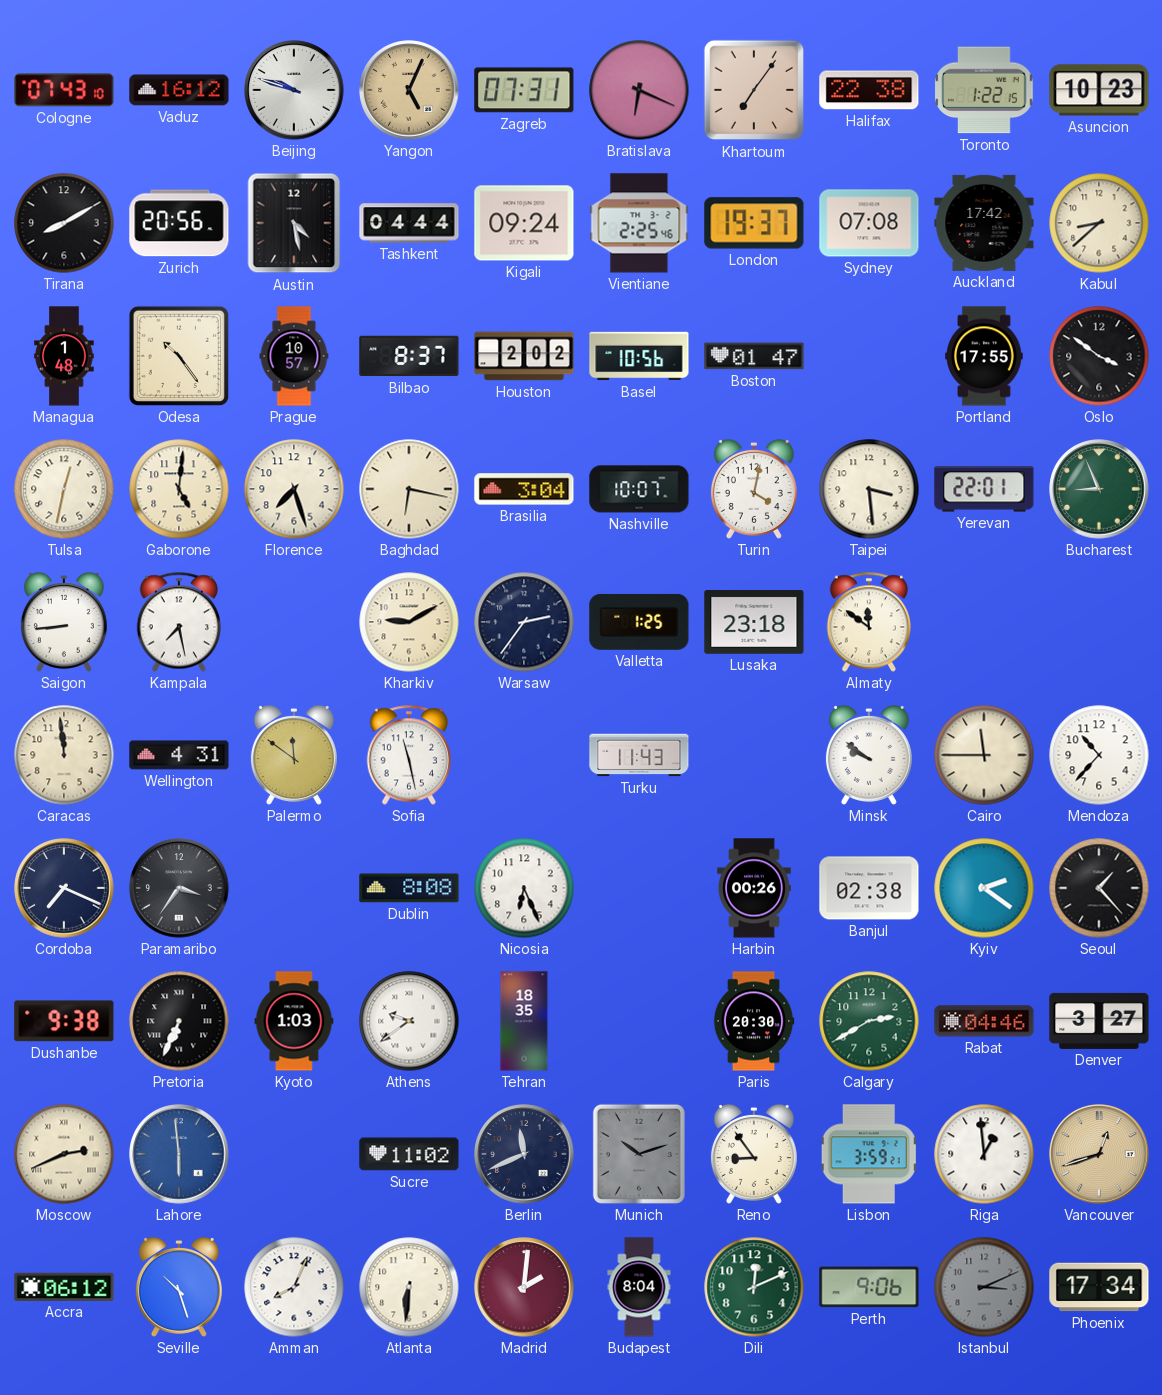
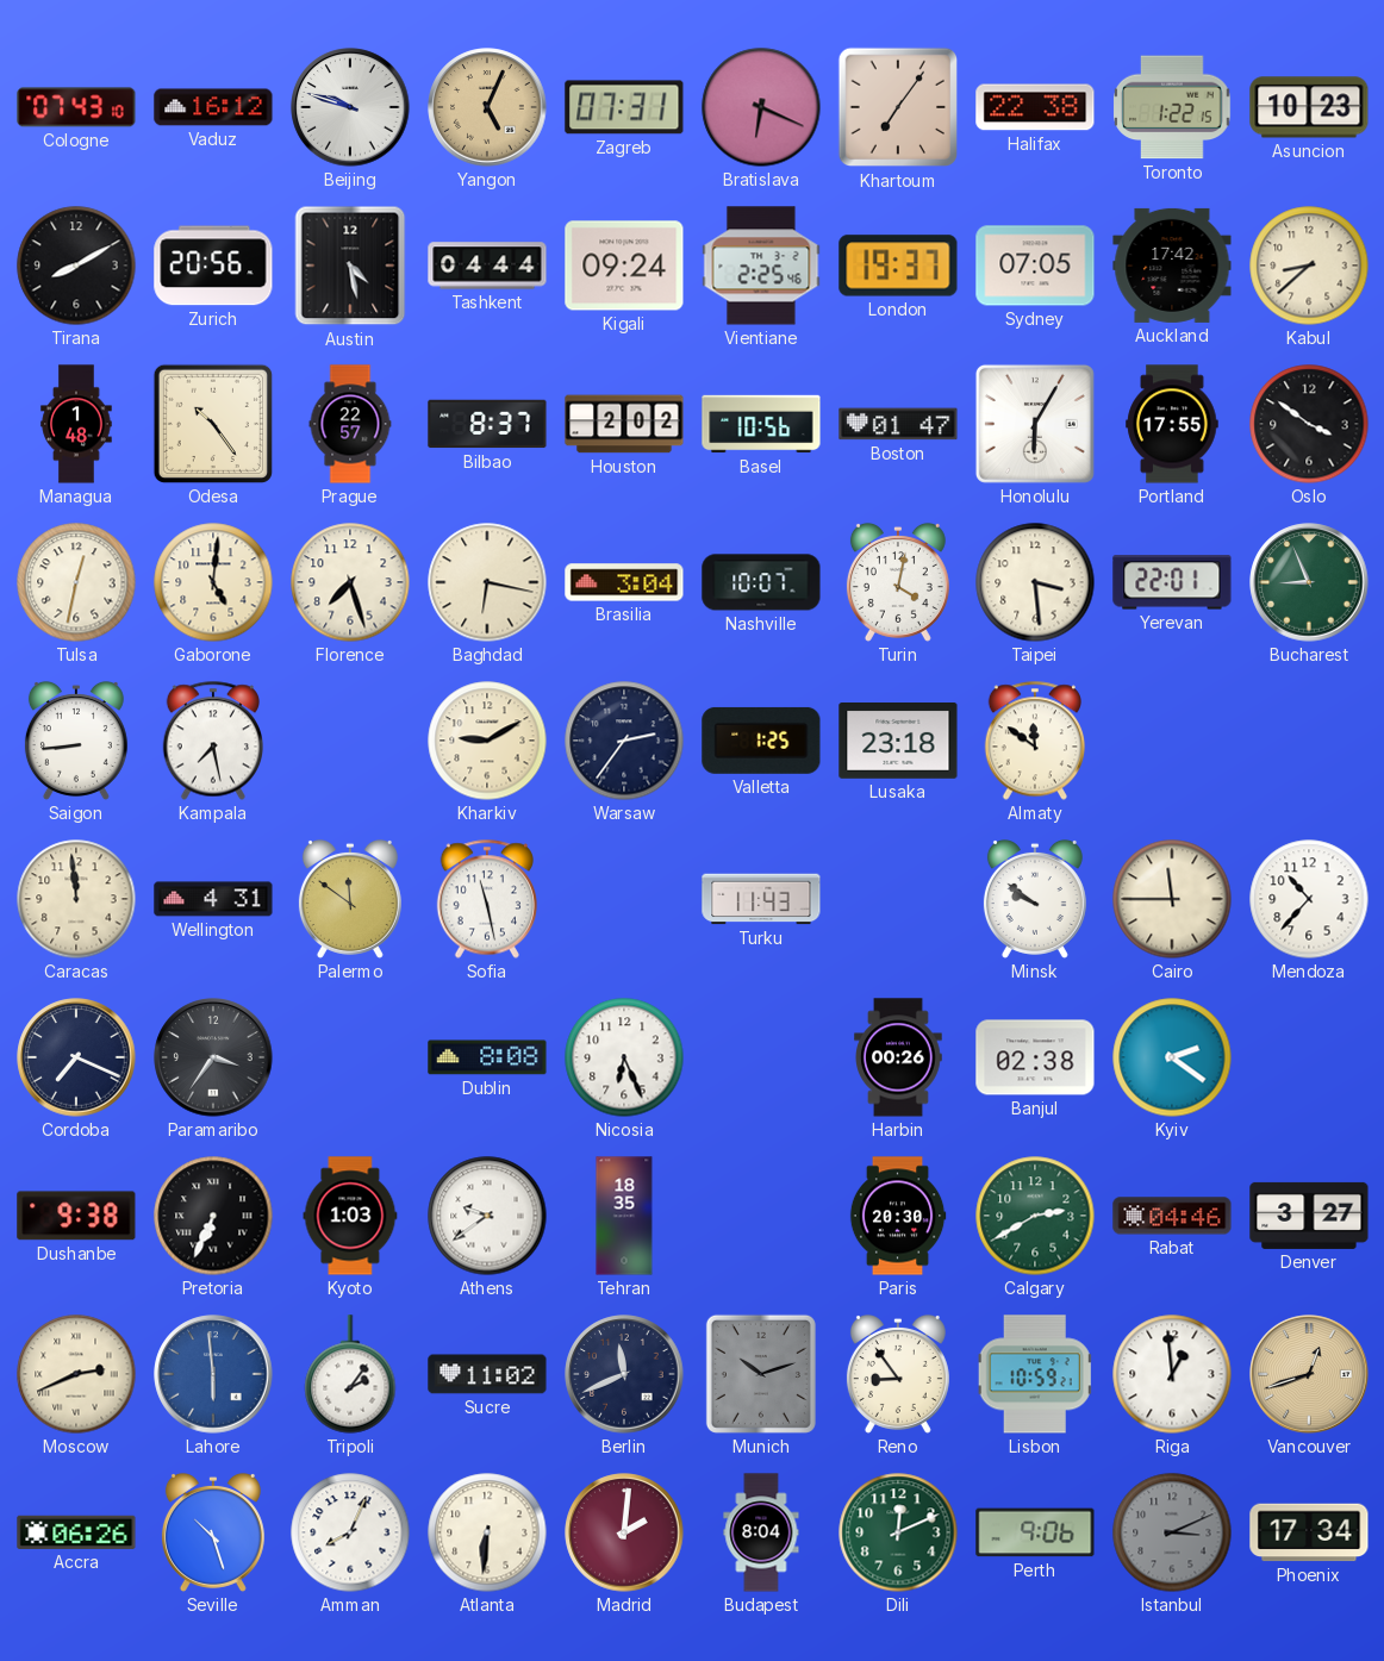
Sydney: 07:08 -> 07:05
Prague: 10:57 -> 22:57
Honolulu: none -> 6:05
Seoul: 1:23 -> none
Tripoli: none -> 2:06
Lisbon: 3:59 -> 10:59
Accra: 06:12 -> 06:26
